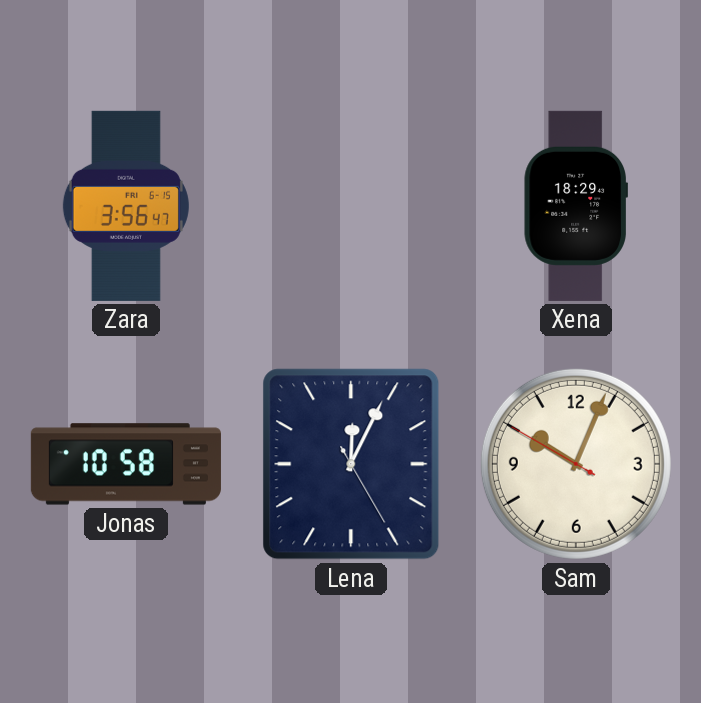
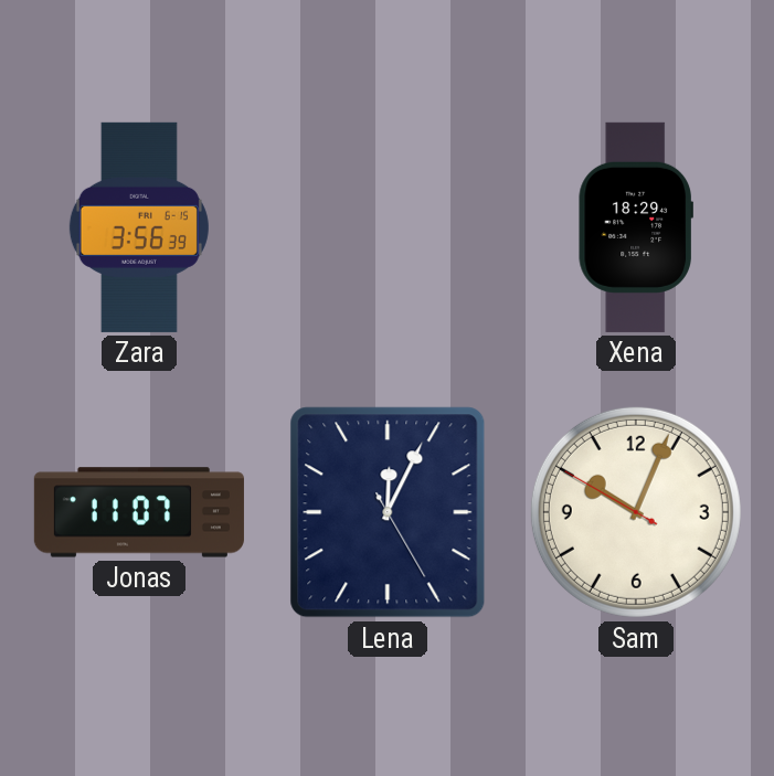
Zara: 3:56:47 -> 3:56:39
Jonas: 10:58 -> 11:07
